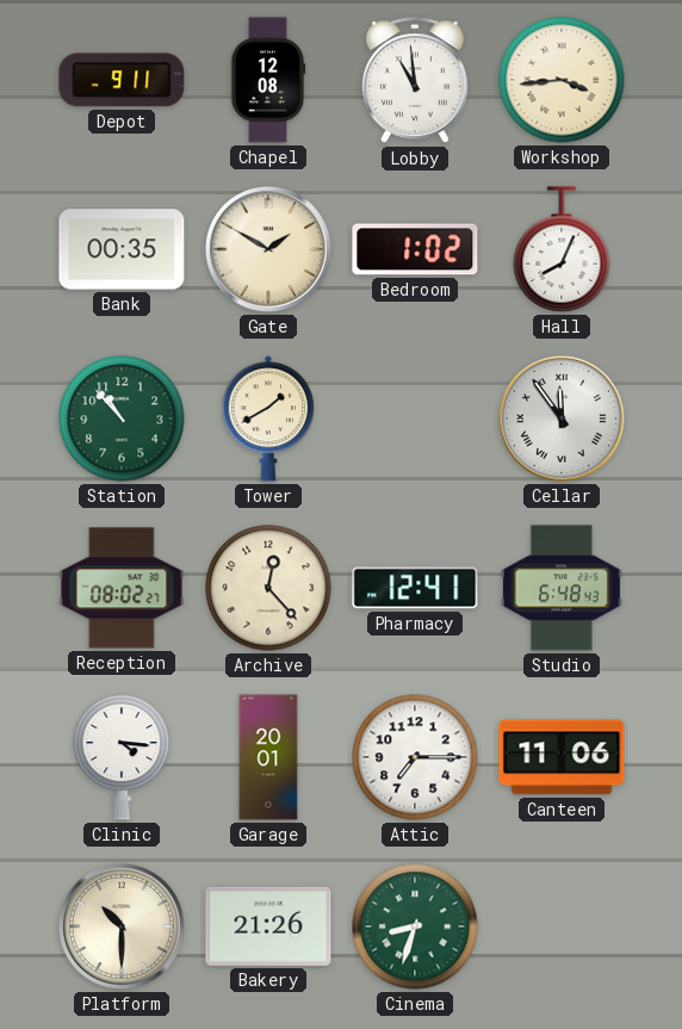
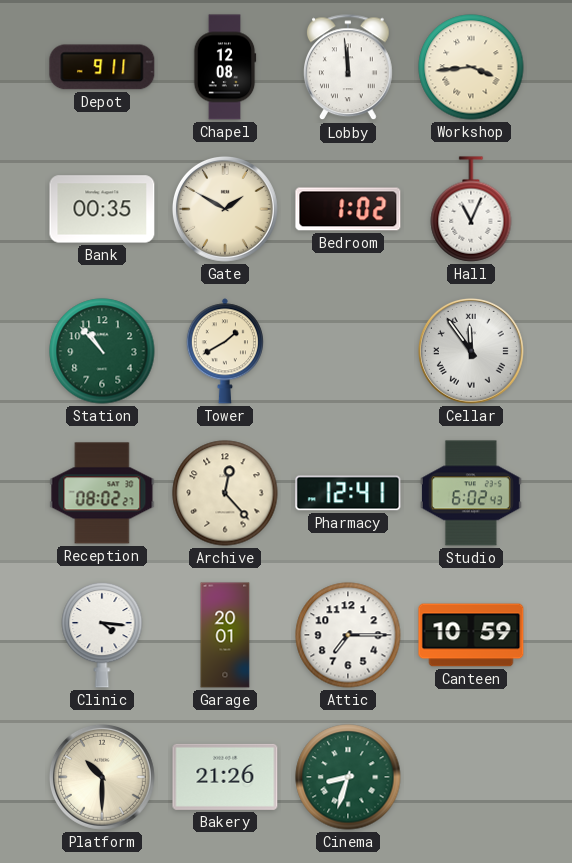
Lobby: 10:59 -> 11:59
Hall: 8:04 -> 11:04
Studio: 6:48 -> 6:02
Canteen: 11:06 -> 10:59
